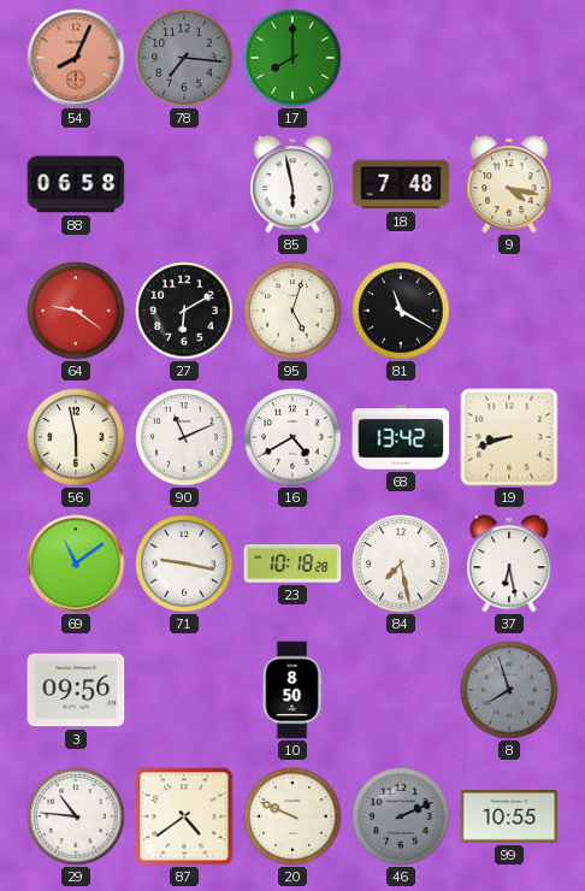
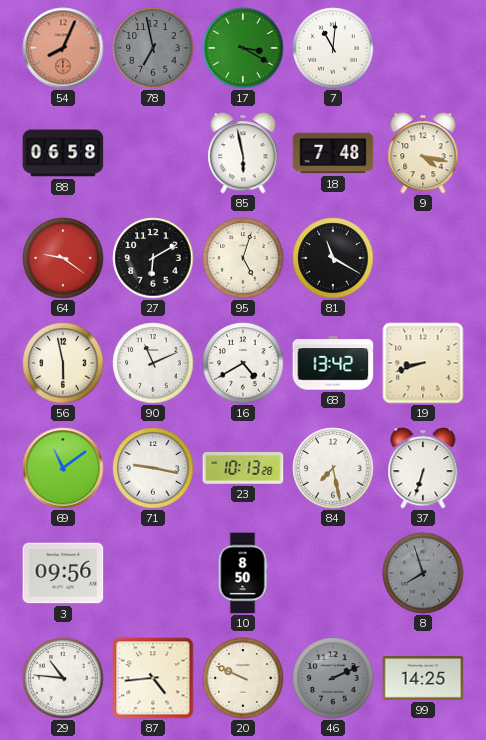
78: 7:16 -> 6:58
17: 8:00 -> 3:20
7: none -> 11:01
23: 10:18 -> 10:13
37: 6:28 -> 6:33
87: 4:39 -> 4:44
99: 10:55 -> 14:25
